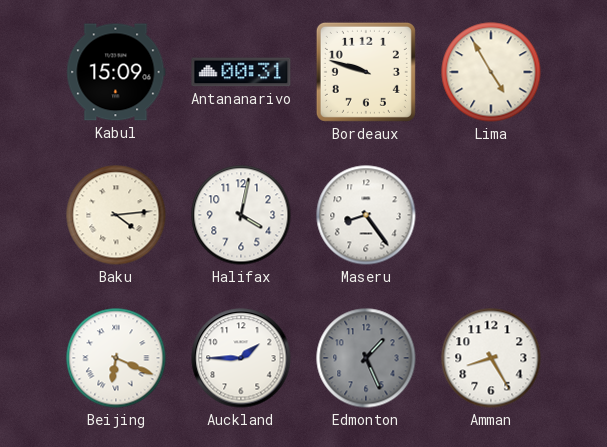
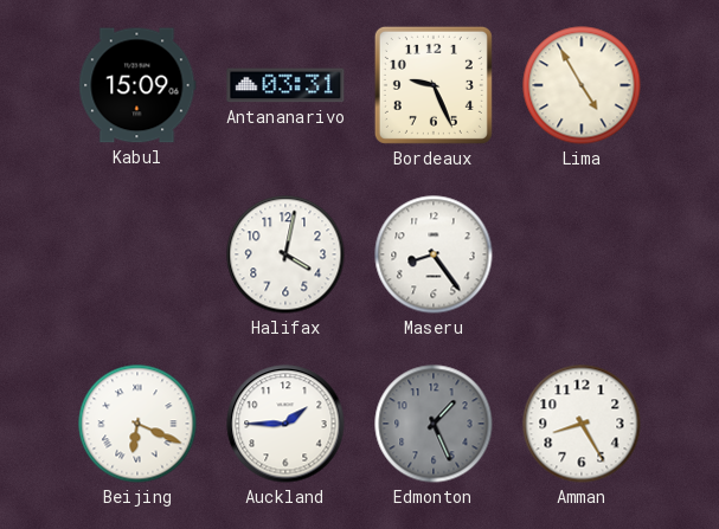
Antananarivo: 00:31 -> 03:31
Bordeaux: 9:48 -> 9:26
Baku: 4:14 -> none
